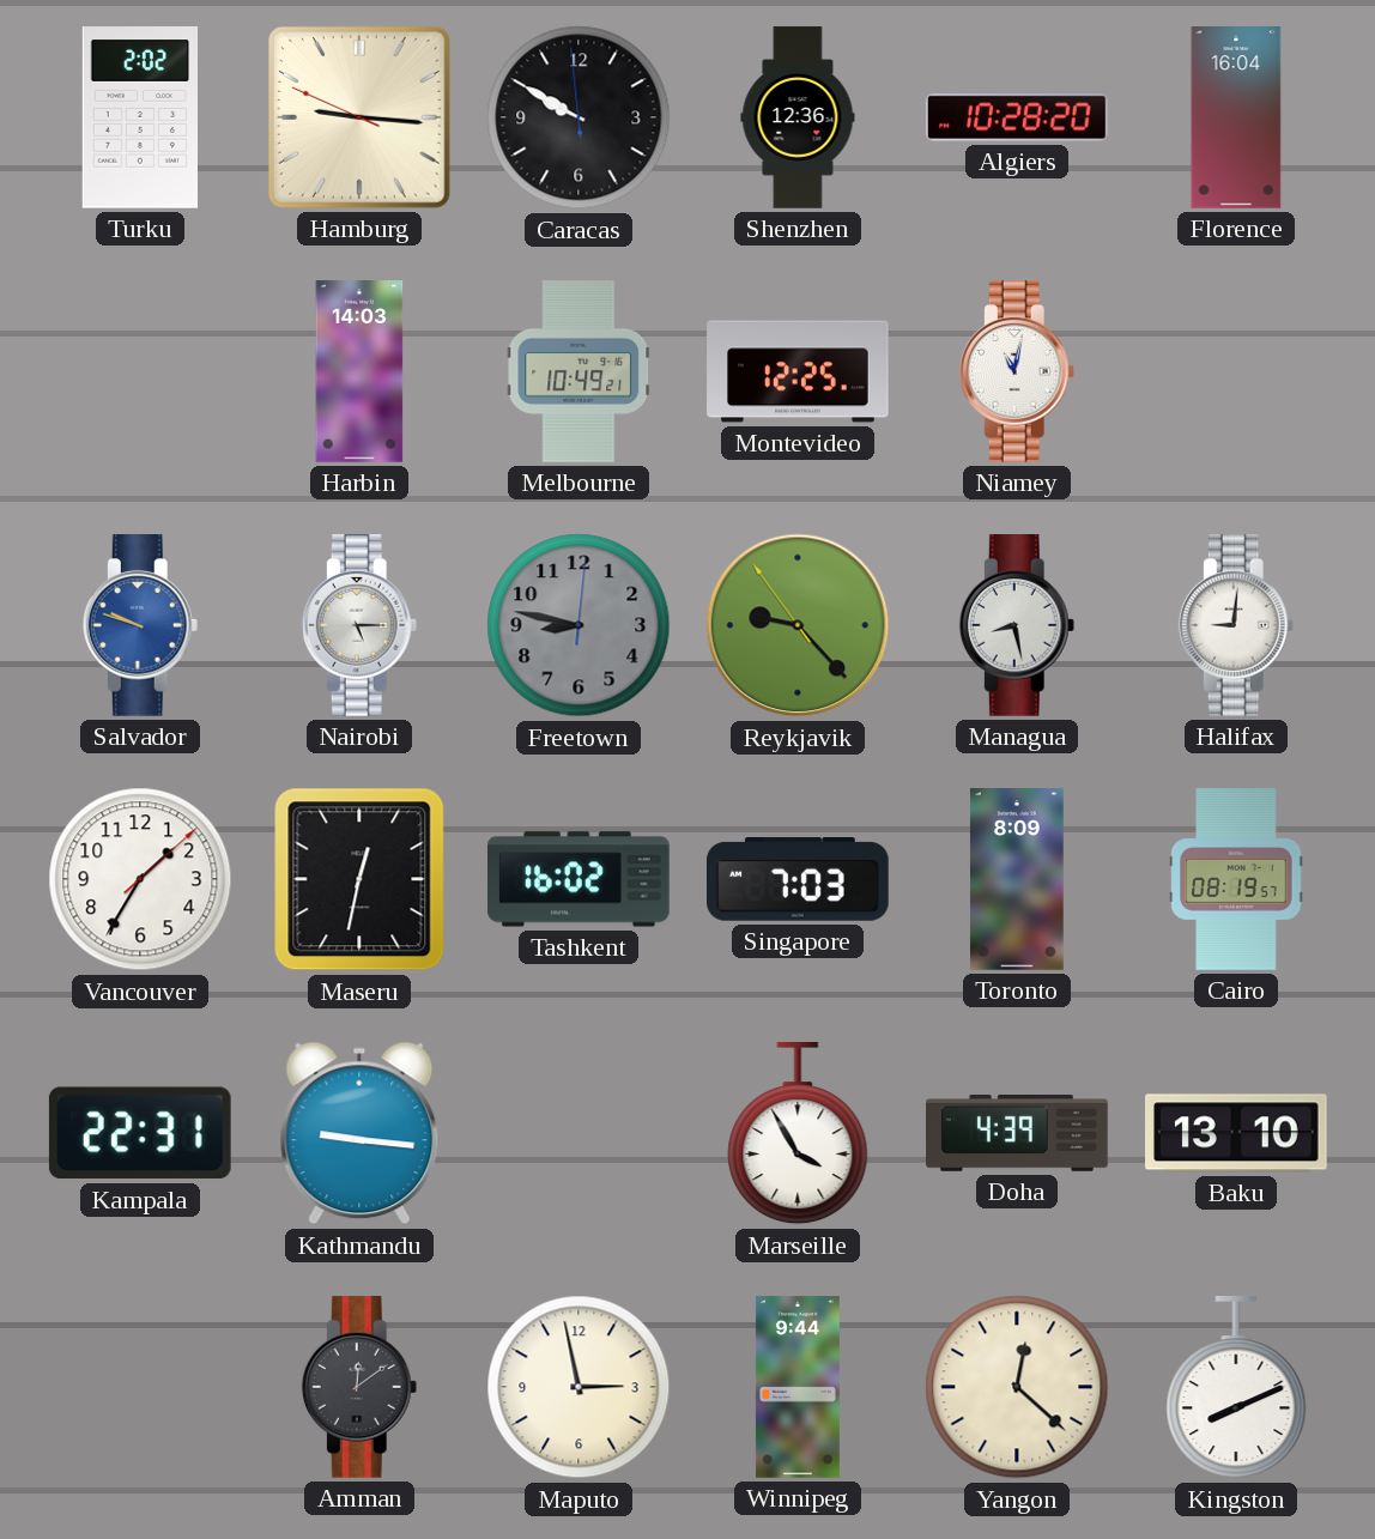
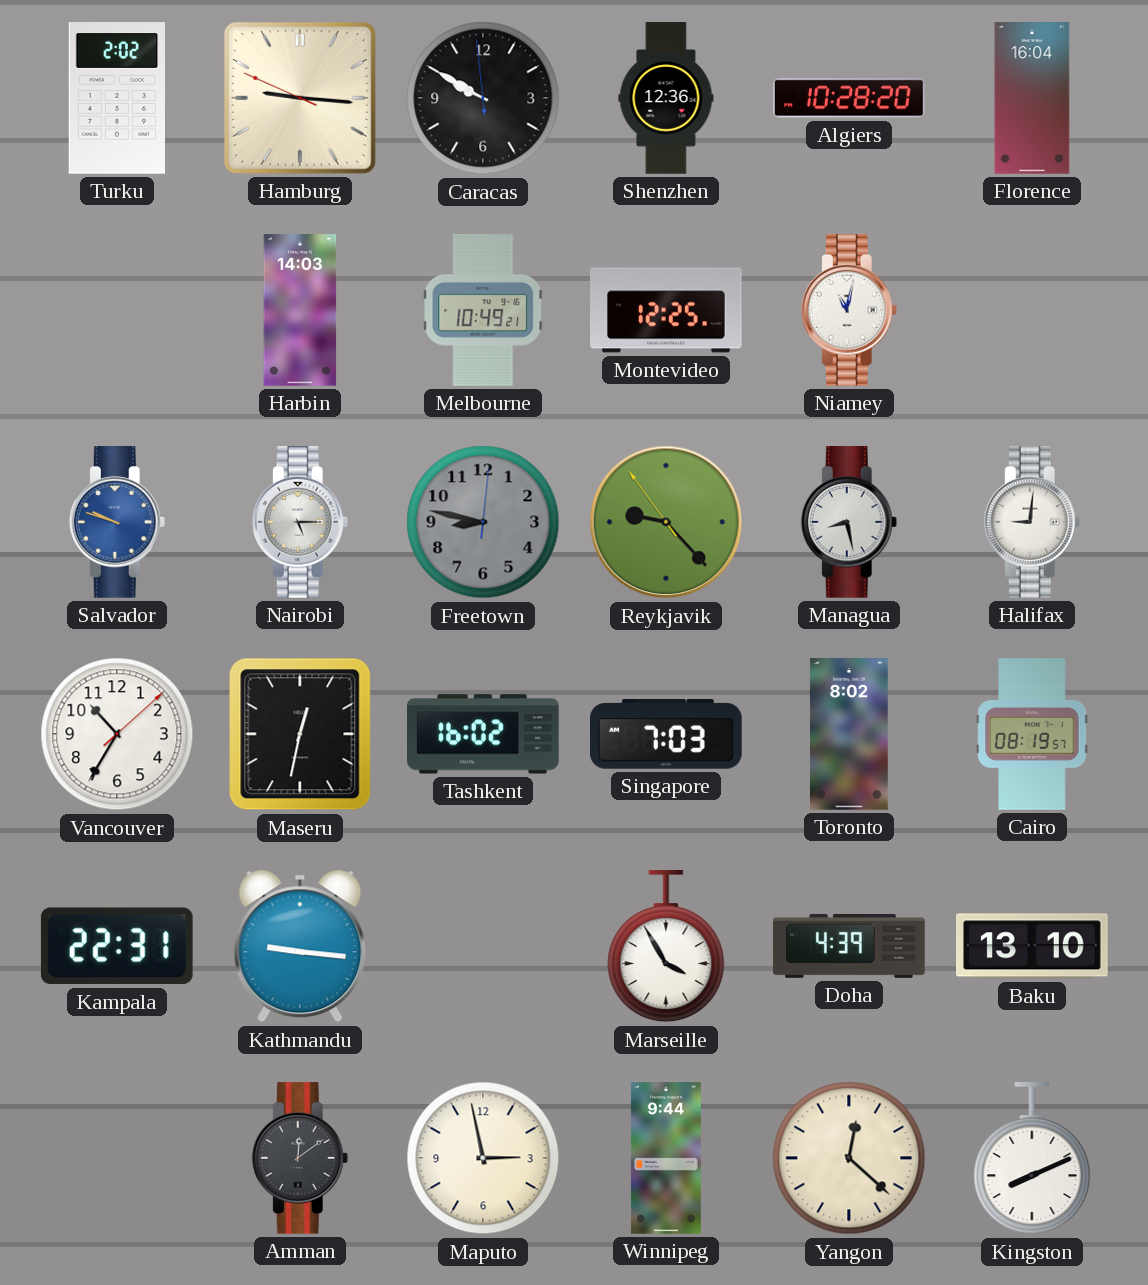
Vancouver: 1:35 -> 10:35
Toronto: 8:09 -> 8:02
